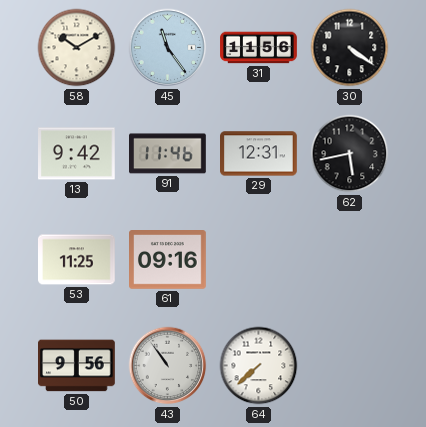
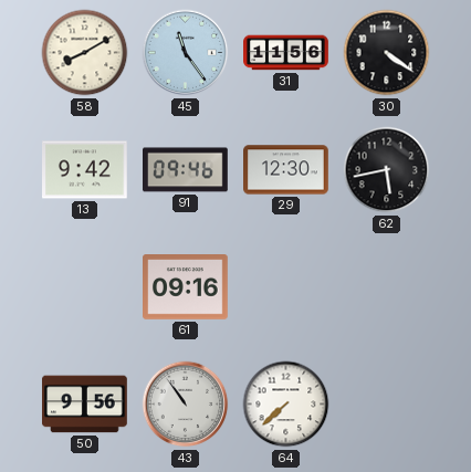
58: 10:10 -> 8:10
91: 11:46 -> 09:46
29: 12:31 -> 12:30
53: 11:25 -> none
